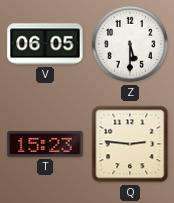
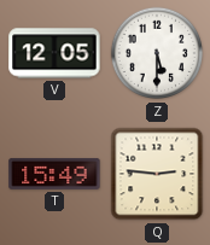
V: 06:05 -> 12:05
T: 15:23 -> 15:49
